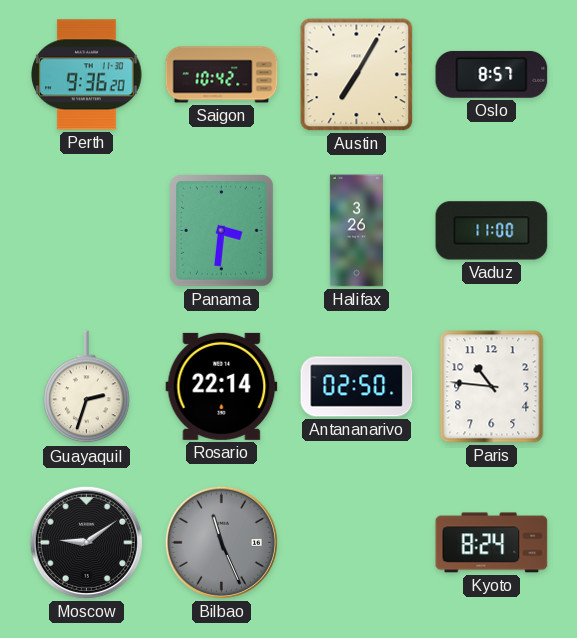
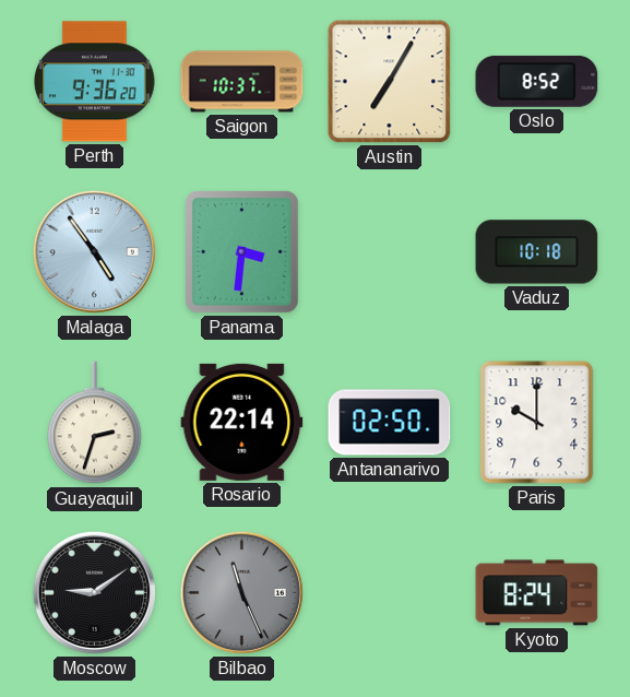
Saigon: 10:42 -> 10:37
Oslo: 8:57 -> 8:52
Malaga: none -> 4:54
Halifax: 3:26 -> none
Vaduz: 11:00 -> 10:18
Paris: 10:46 -> 10:00
